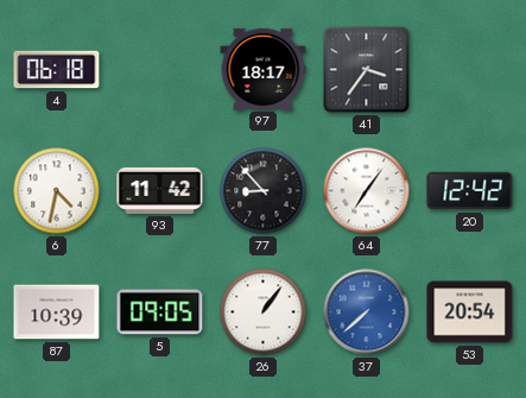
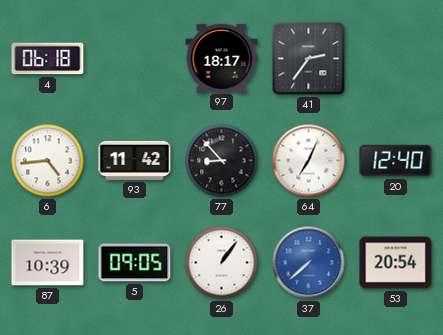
41: 3:36 -> 2:36
6: 4:32 -> 4:44
64: 7:06 -> 7:04
20: 12:42 -> 12:40
